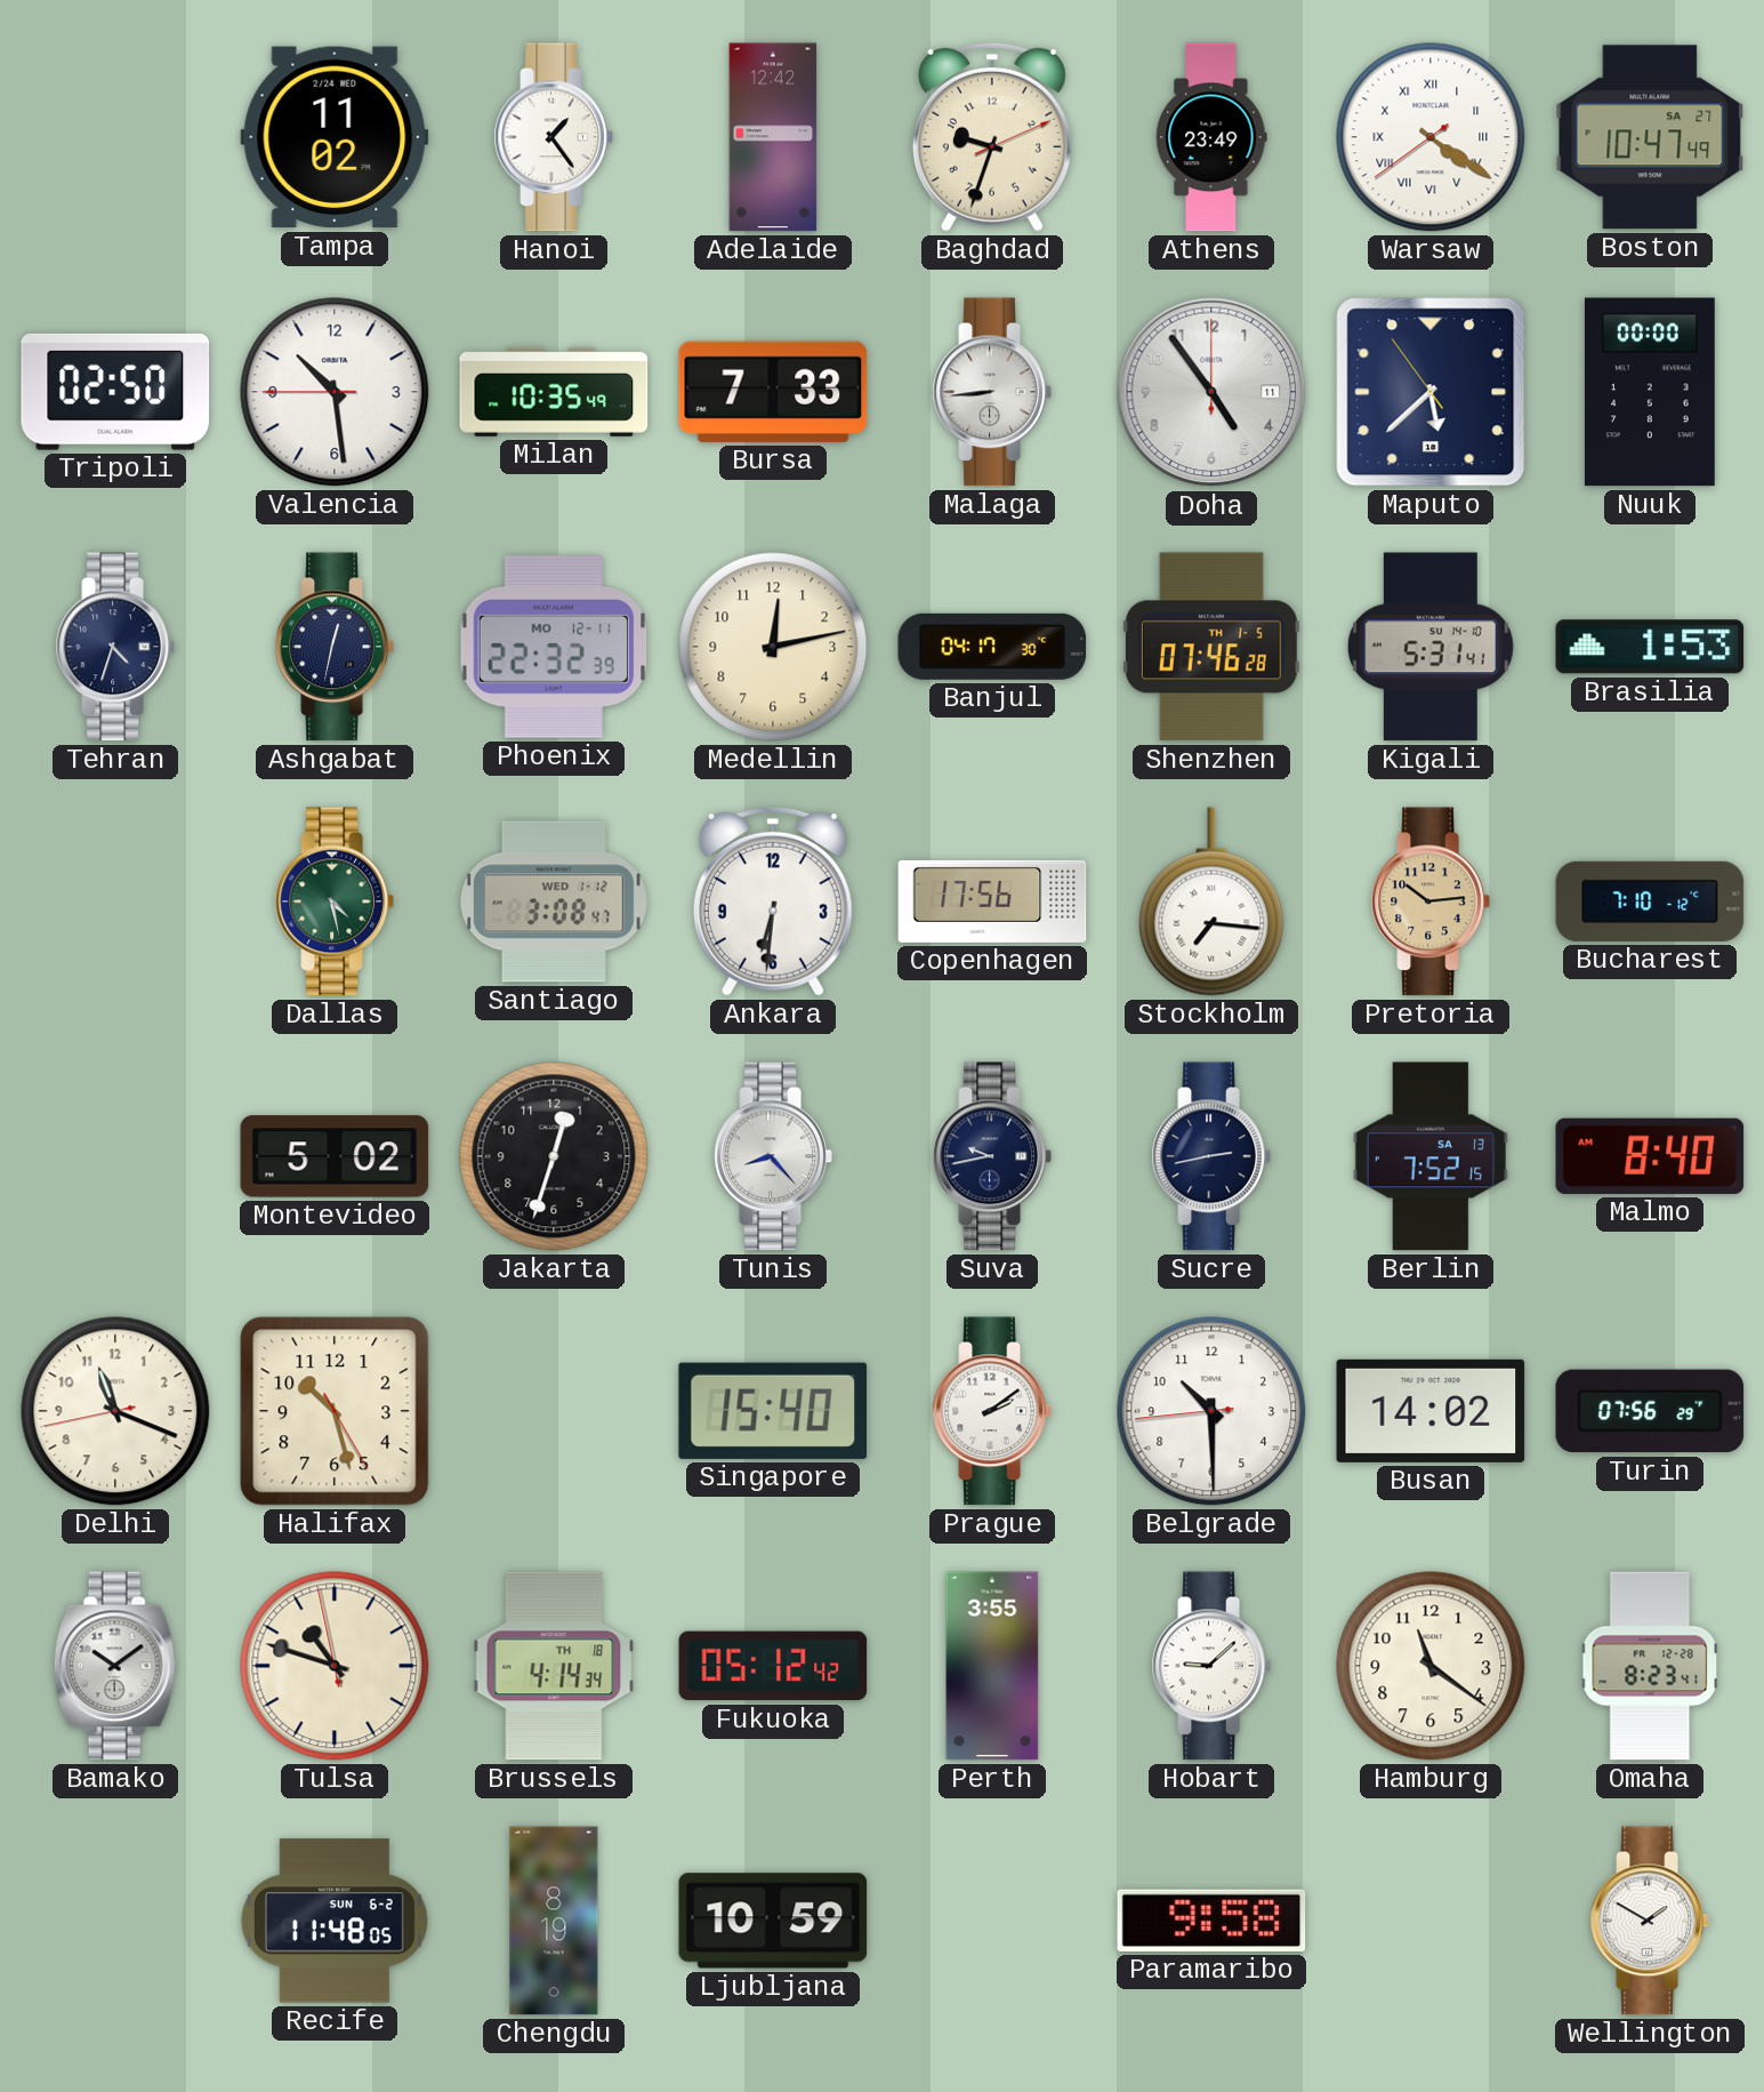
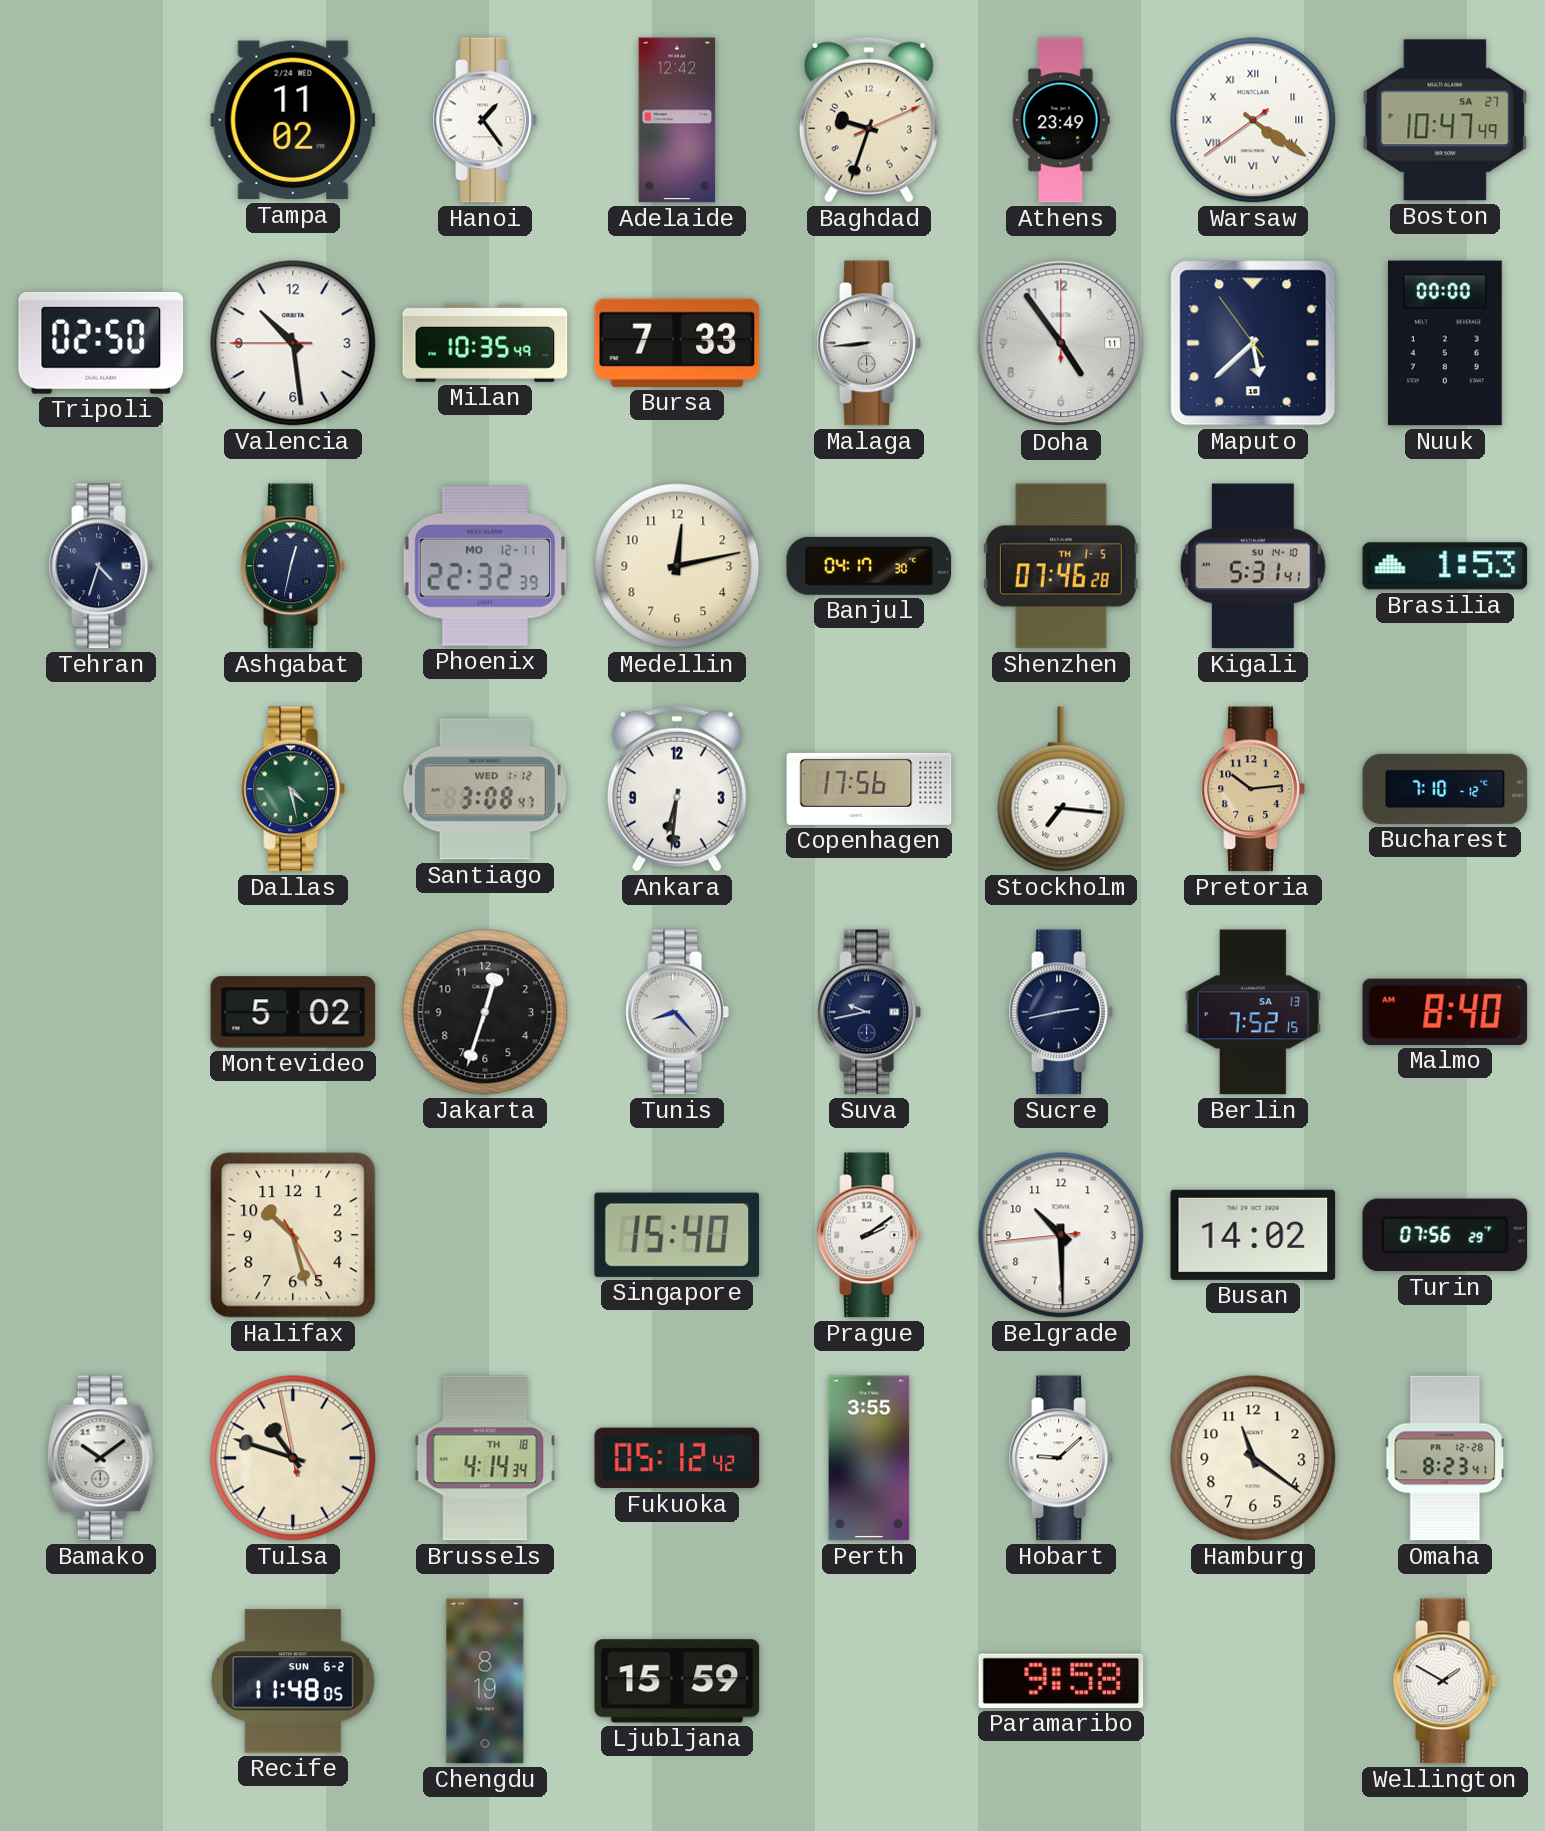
Delhi: 11:18 -> none
Ljubljana: 10:59 -> 15:59
